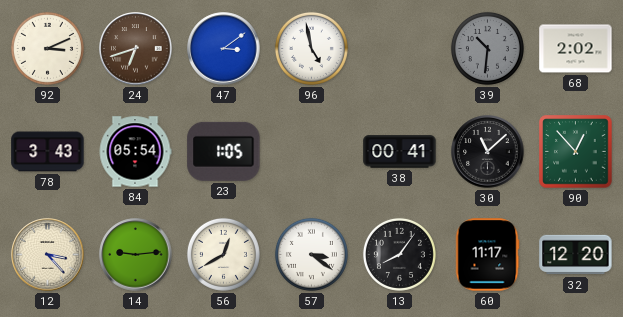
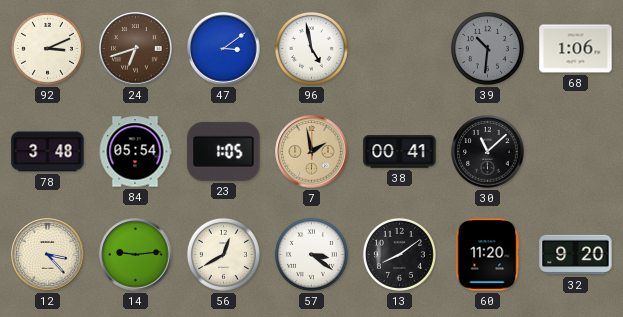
68: 2:02 -> 1:06
78: 3:43 -> 3:48
7: none -> 1:58
90: 12:53 -> none
13: 8:06 -> 8:09
60: 11:17 -> 11:20
32: 12:20 -> 9:20
